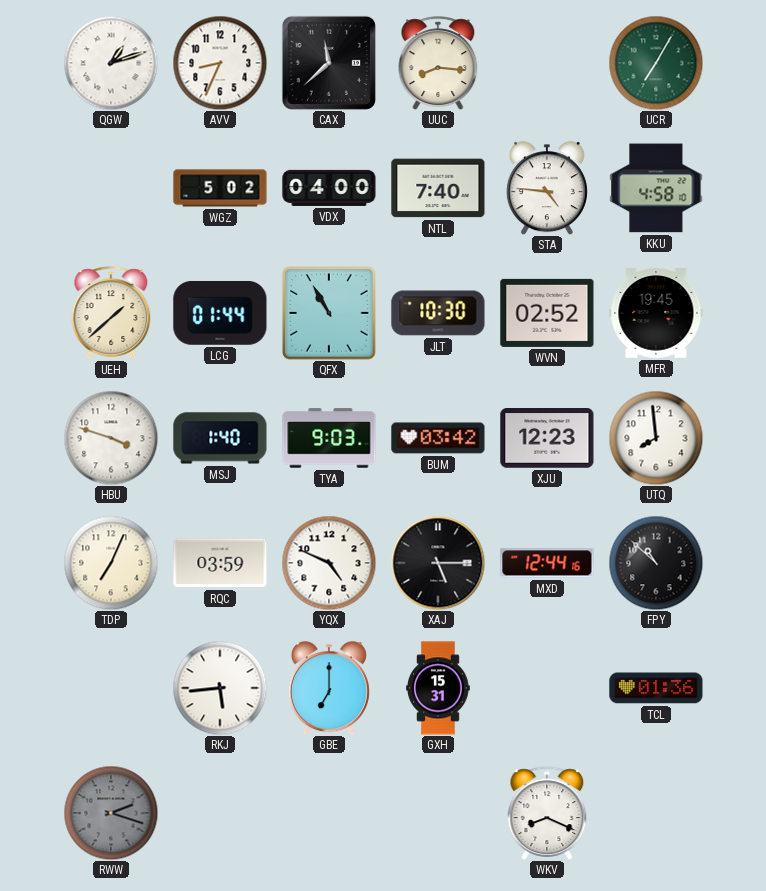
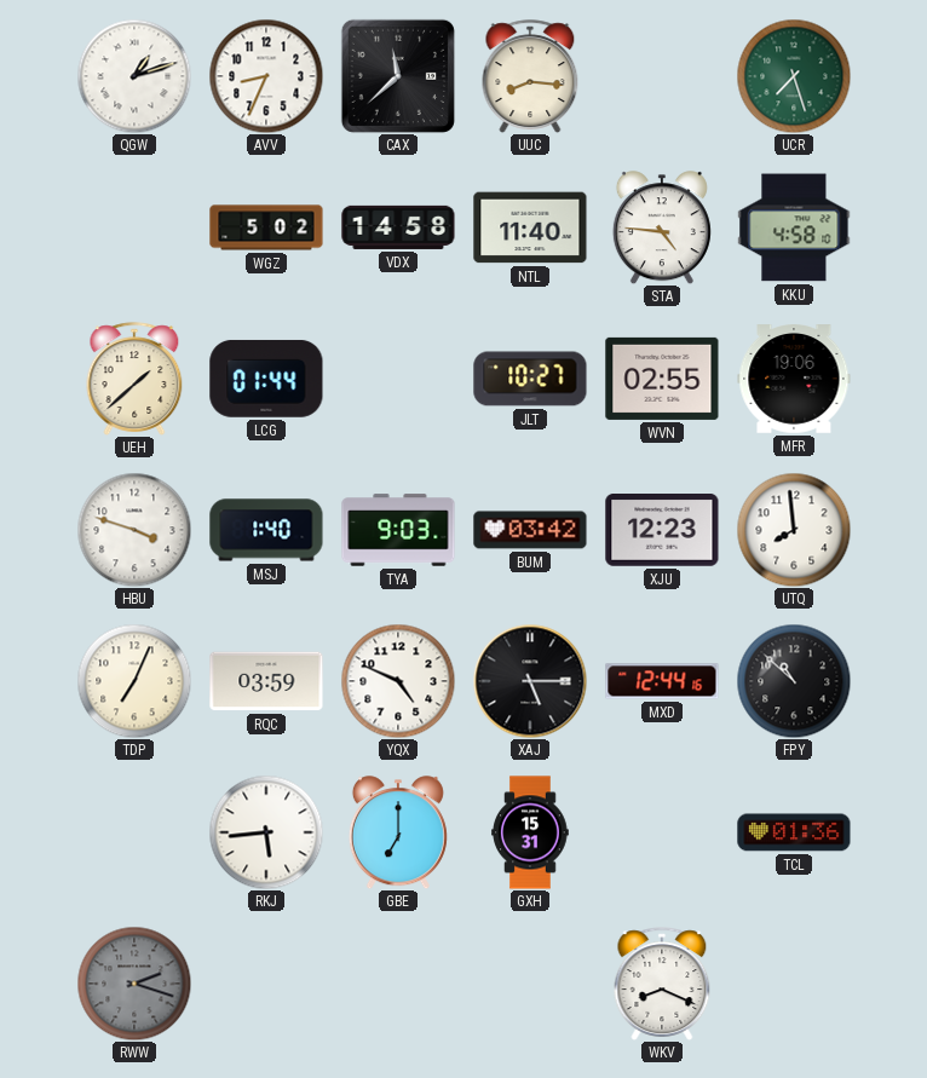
UCR: 7:05 -> 7:27
VDX: 04:00 -> 14:58
NTL: 7:40 -> 11:40
QFX: 10:55 -> none
JLT: 10:30 -> 10:27
WVN: 02:52 -> 02:55
MFR: 19:45 -> 19:06
